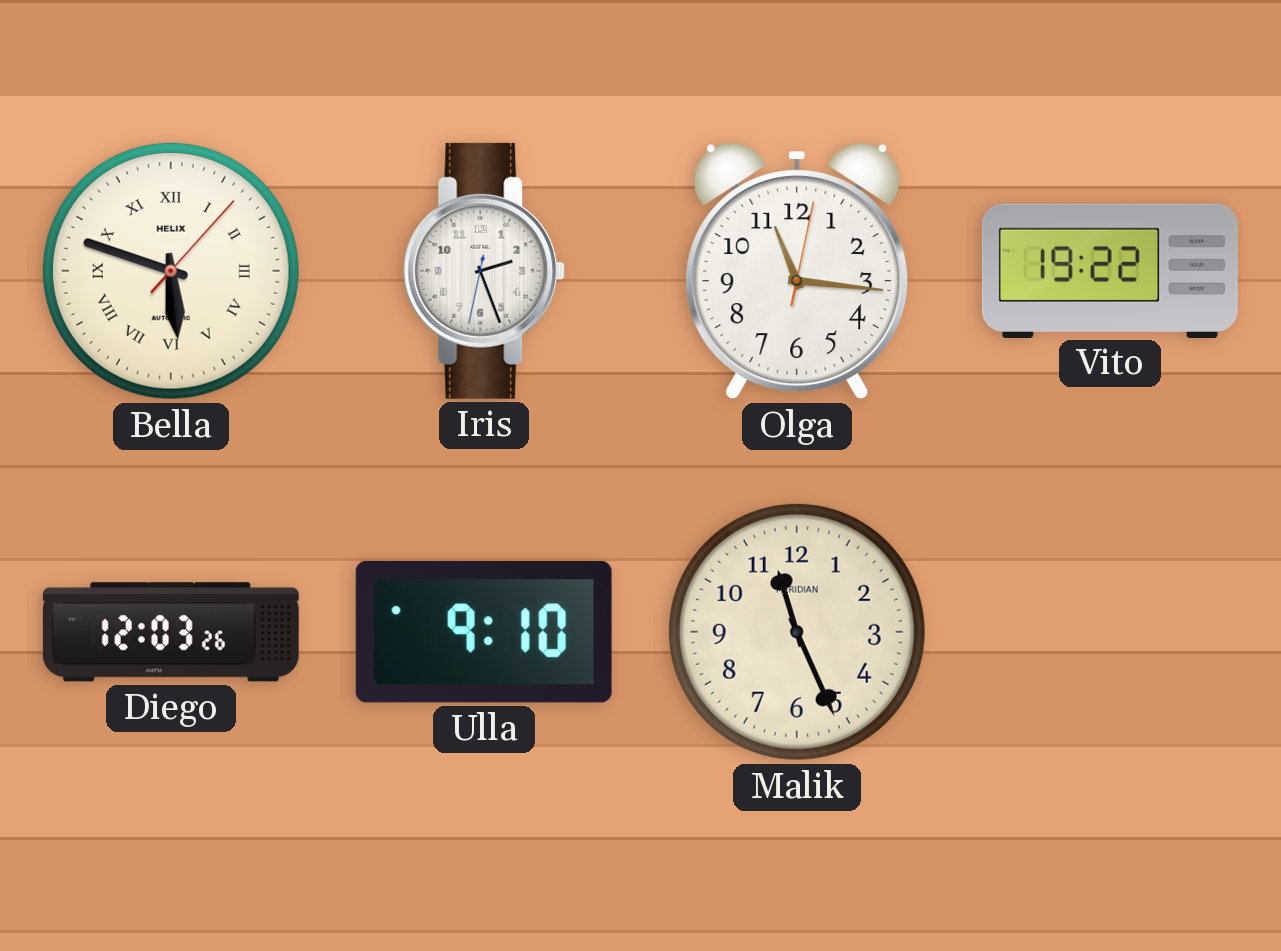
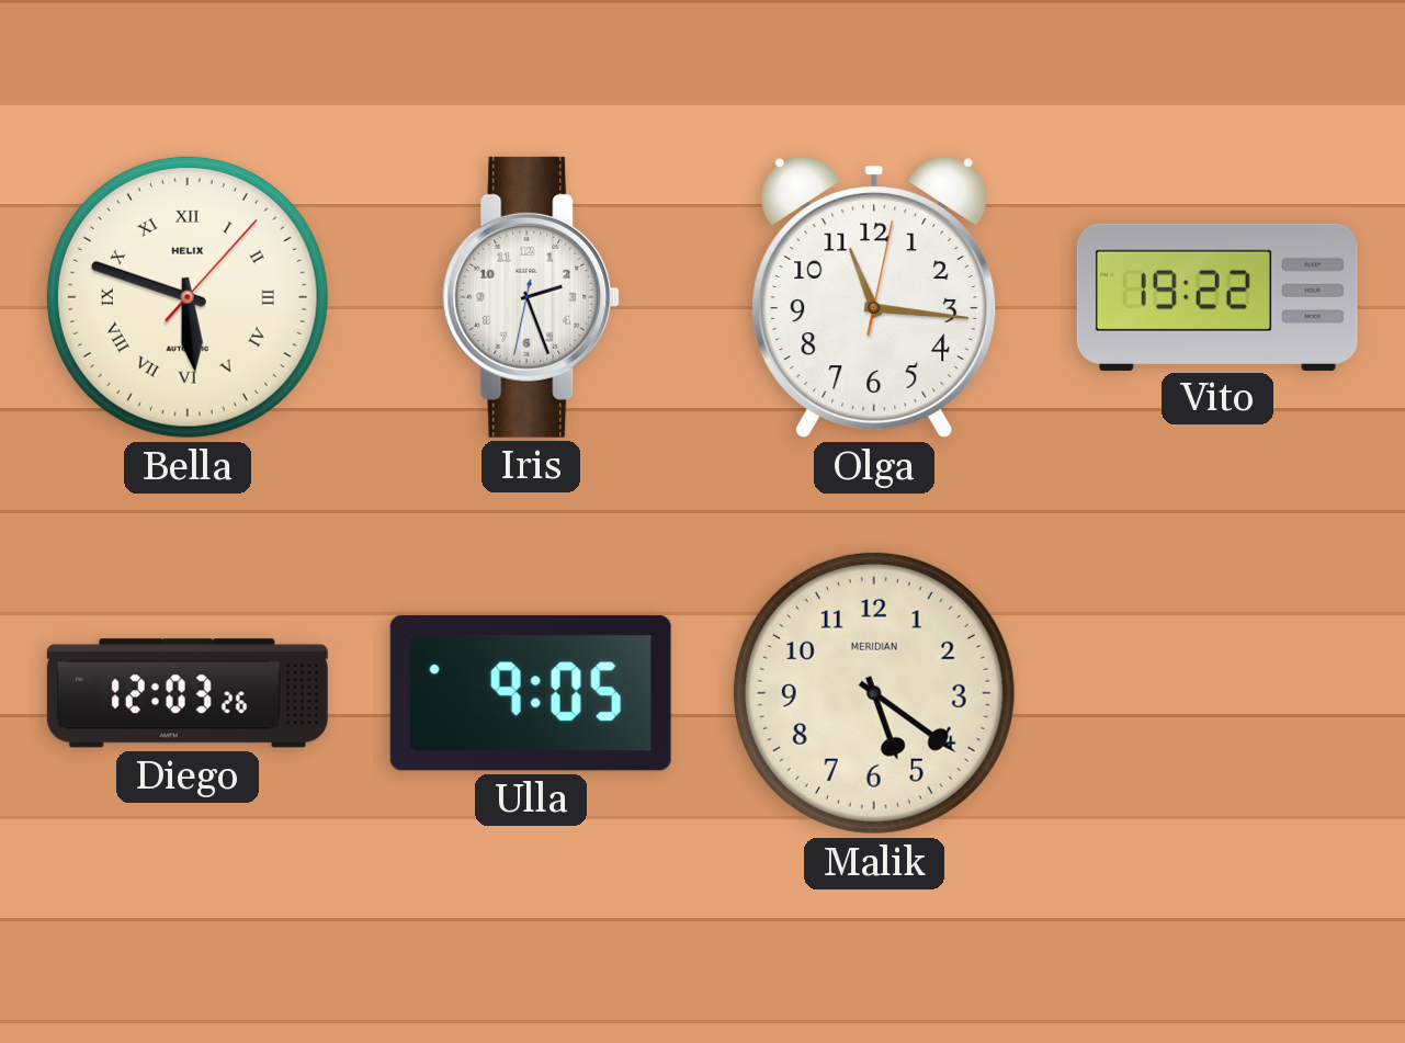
Ulla: 9:10 -> 9:05
Malik: 11:26 -> 5:21
